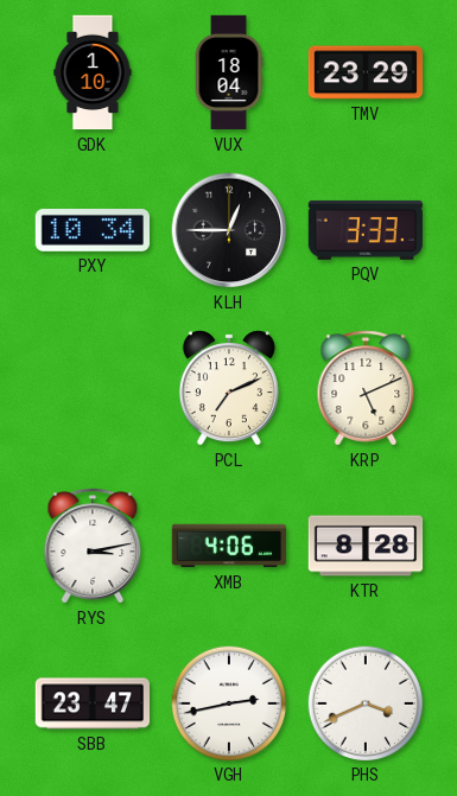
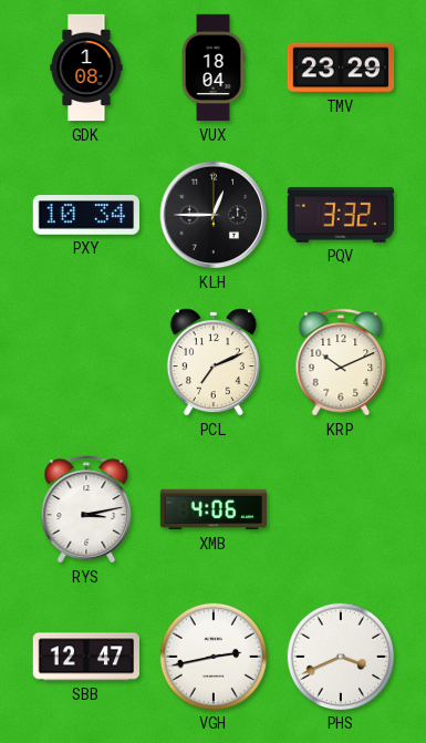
GDK: 1:10 -> 1:08
PQV: 3:33 -> 3:32
KRP: 5:11 -> 10:11
KTR: 8:28 -> none
SBB: 23:47 -> 12:47
